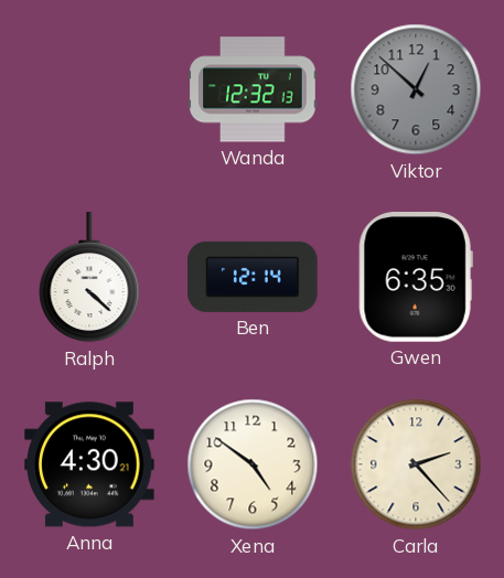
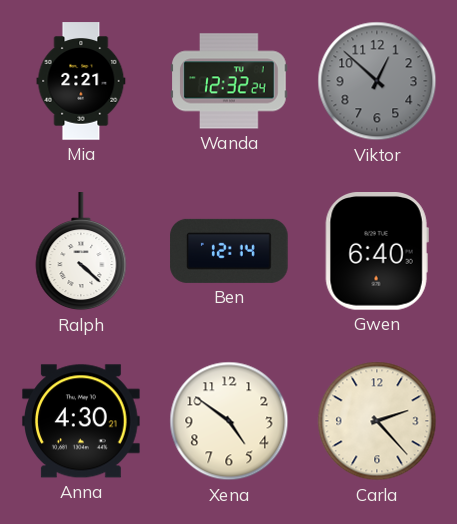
Mia: none -> 2:21
Wanda: 12:32:13 -> 12:32:24
Gwen: 6:35 -> 6:40
